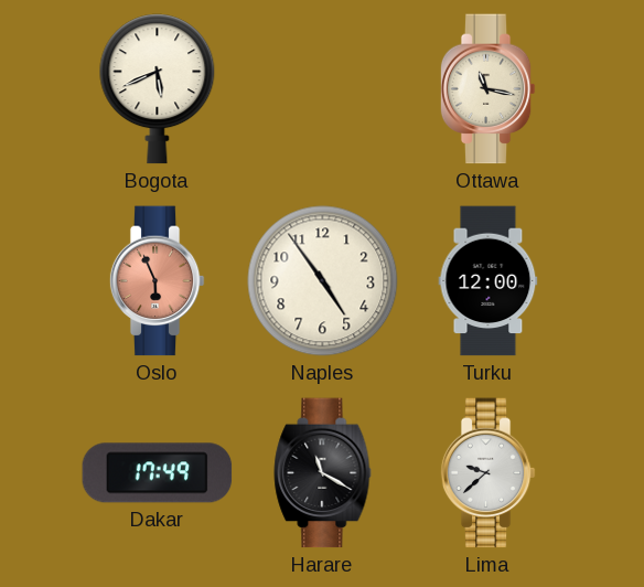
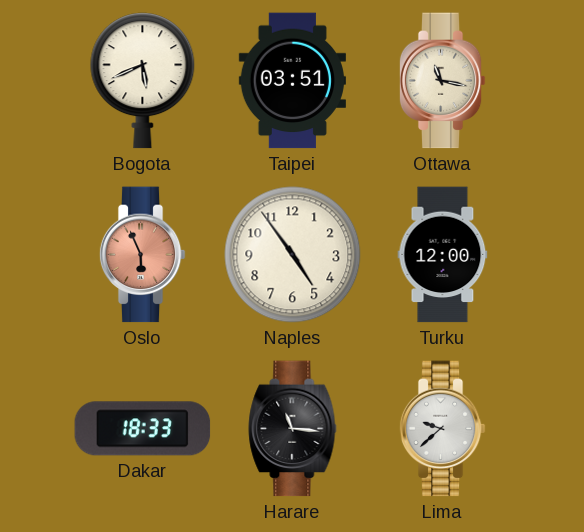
Taipei: none -> 03:51
Dakar: 17:49 -> 18:33
Harare: 11:20 -> 11:16
